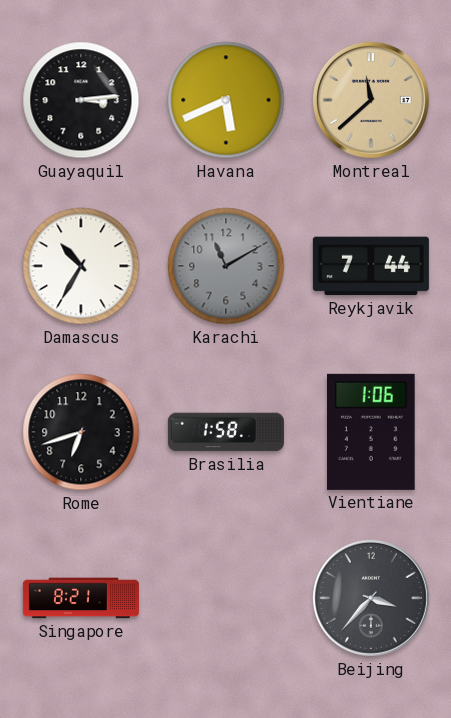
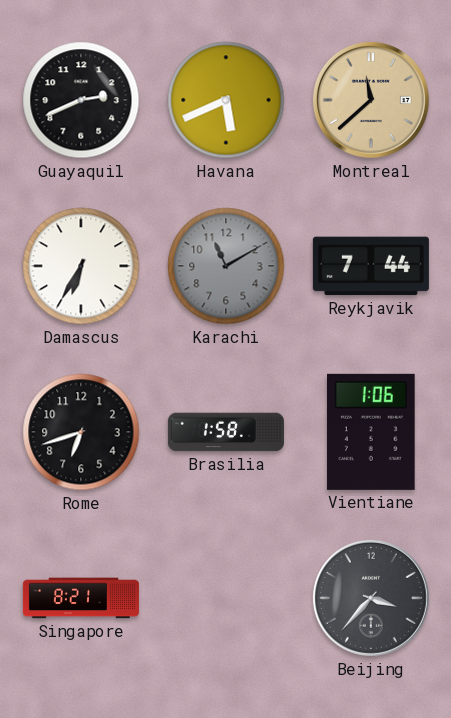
Guayaquil: 3:14 -> 2:41
Damascus: 10:35 -> 6:35
